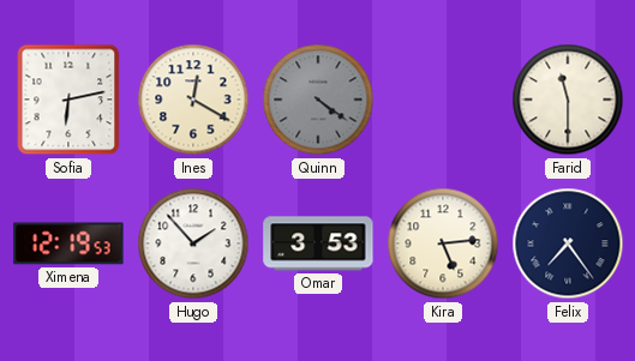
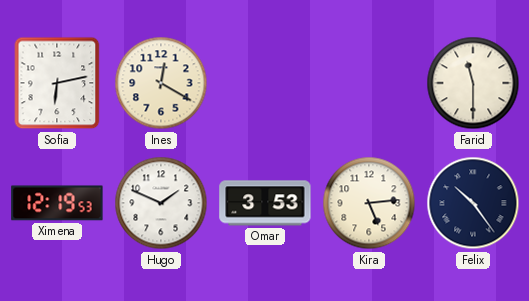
Quinn: 4:21 -> none
Hugo: 1:53 -> 1:49
Felix: 7:24 -> 10:24
